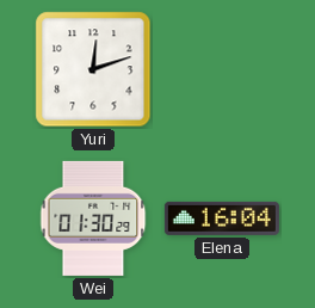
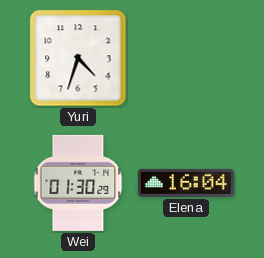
Yuri: 12:12 -> 4:33
